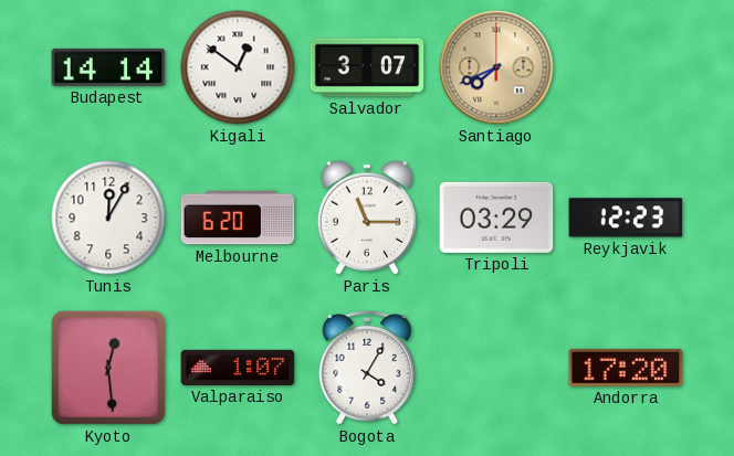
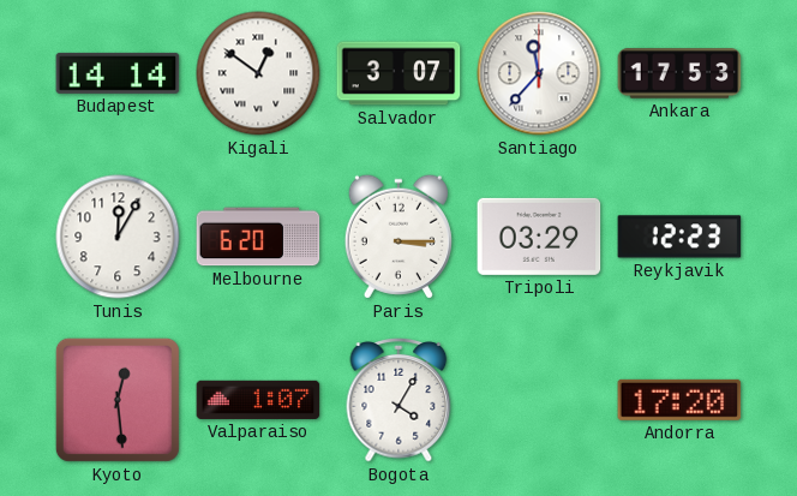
Santiago: 7:41 -> 11:37
Santiago dial: champagne -> white
Ankara: none -> 17:53
Paris: 11:15 -> 3:15
